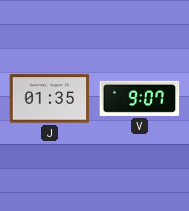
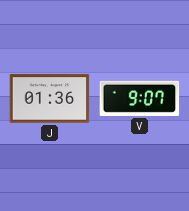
J: 01:35 -> 01:36
